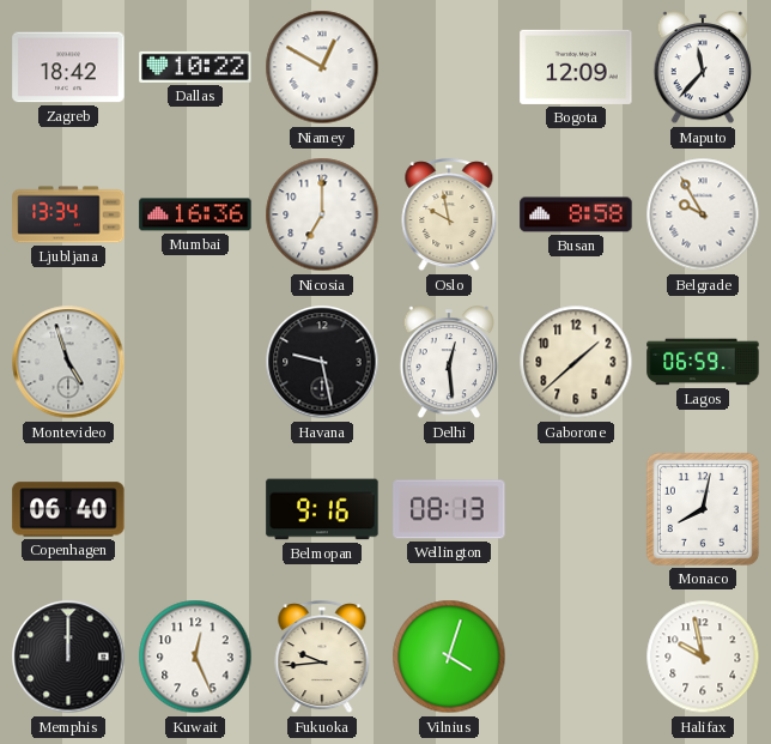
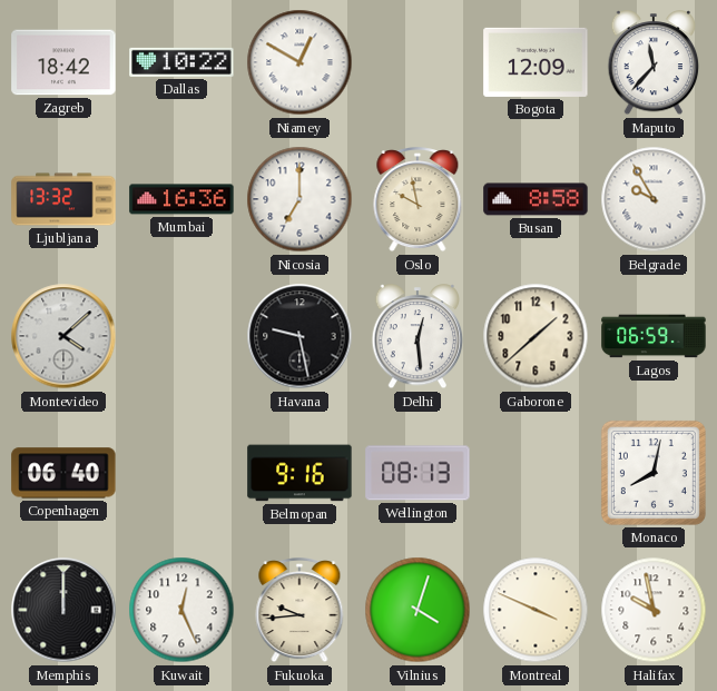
Ljubljana: 13:34 -> 13:32
Montevideo: 4:57 -> 4:08
Montreal: none -> 3:49
